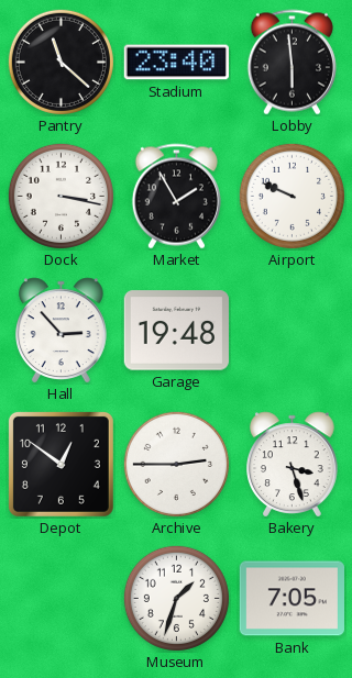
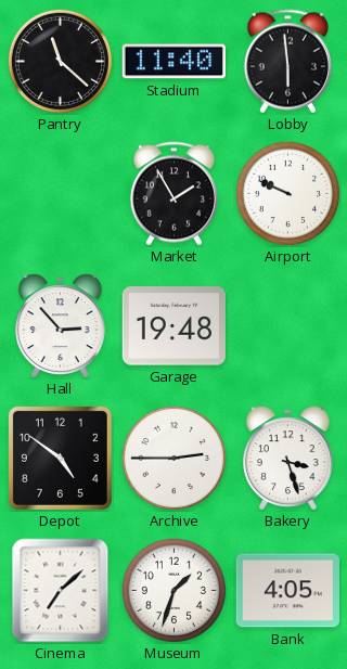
Stadium: 23:40 -> 11:40
Dock: 3:17 -> none
Depot: 12:51 -> 4:51
Cinema: none -> 7:08
Bank: 7:05 -> 4:05
